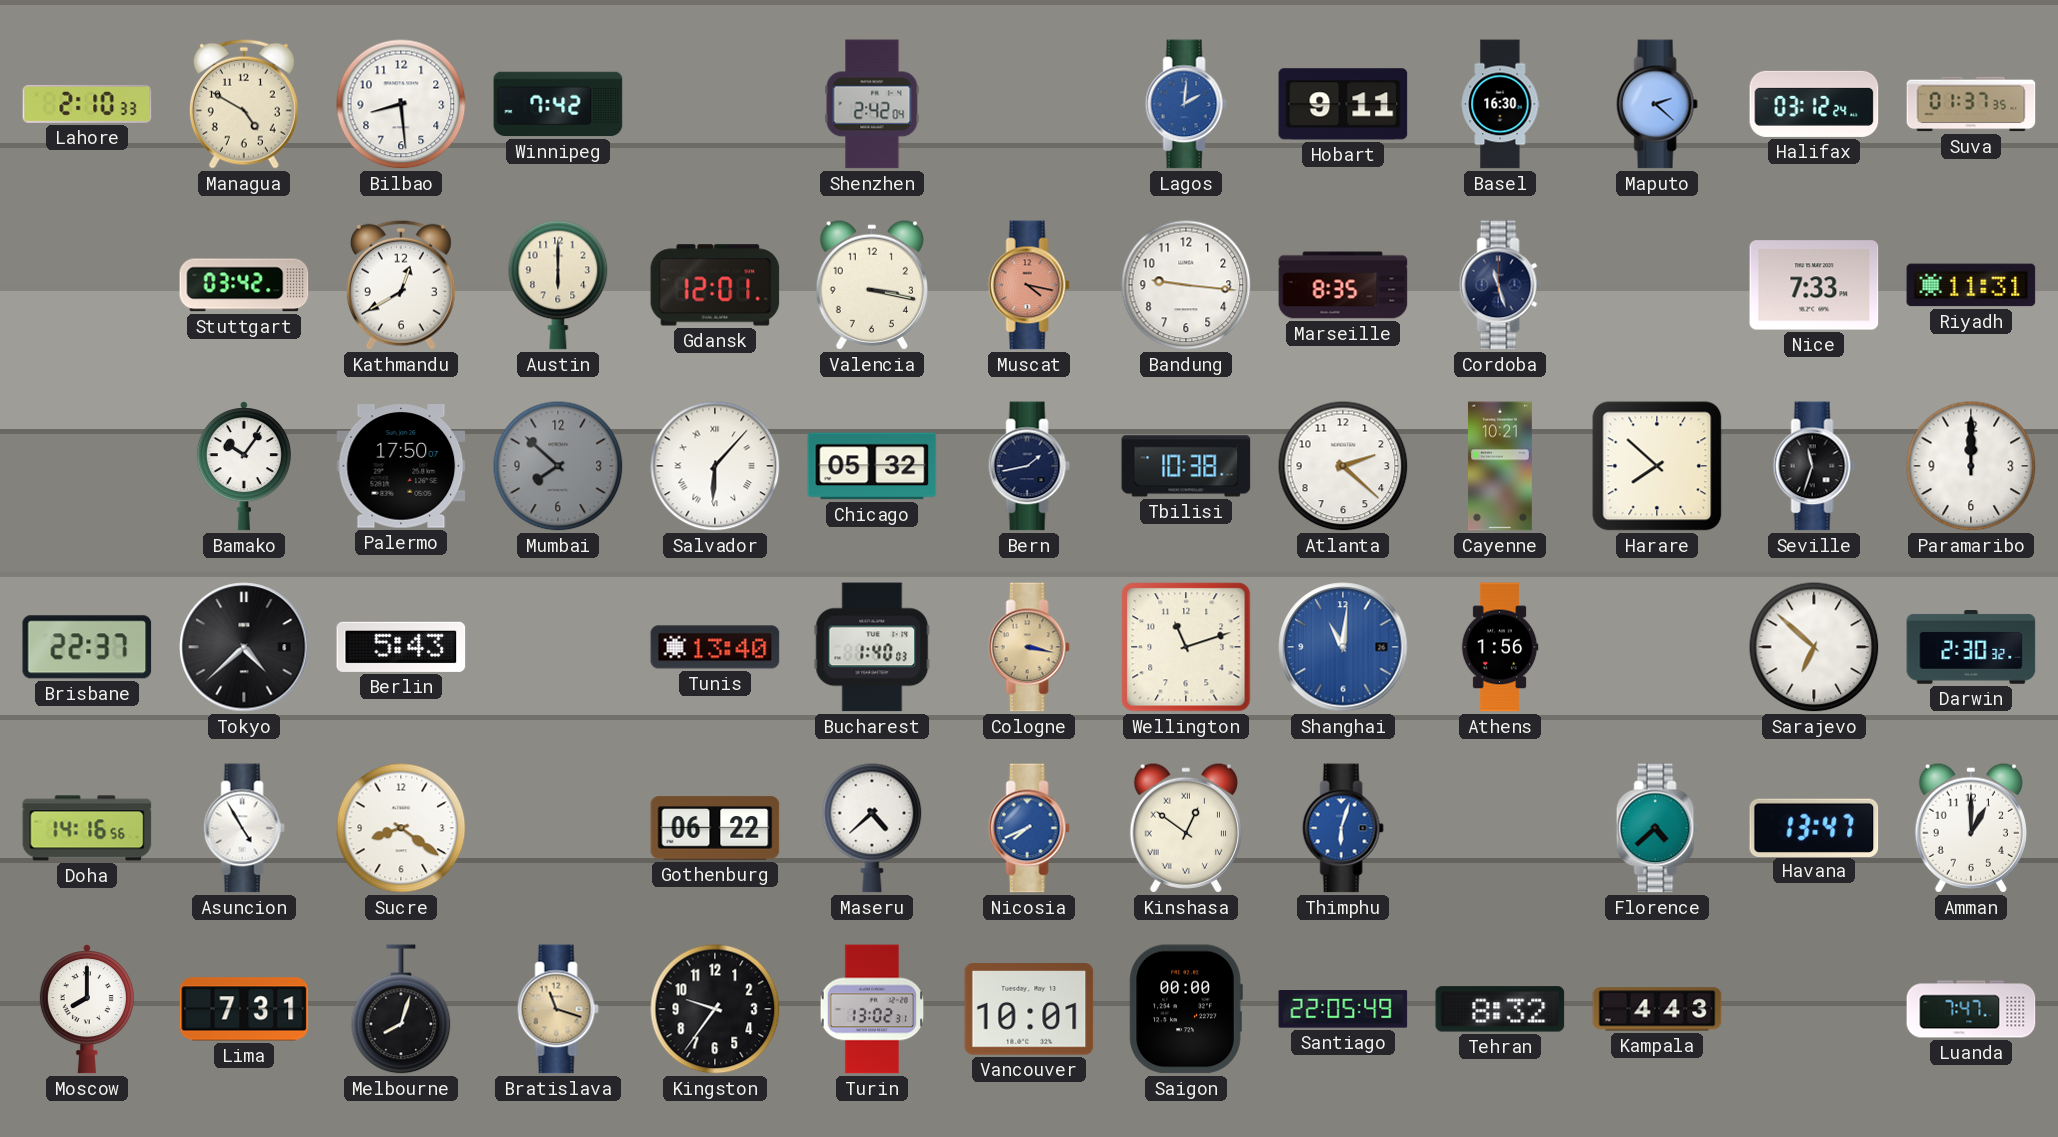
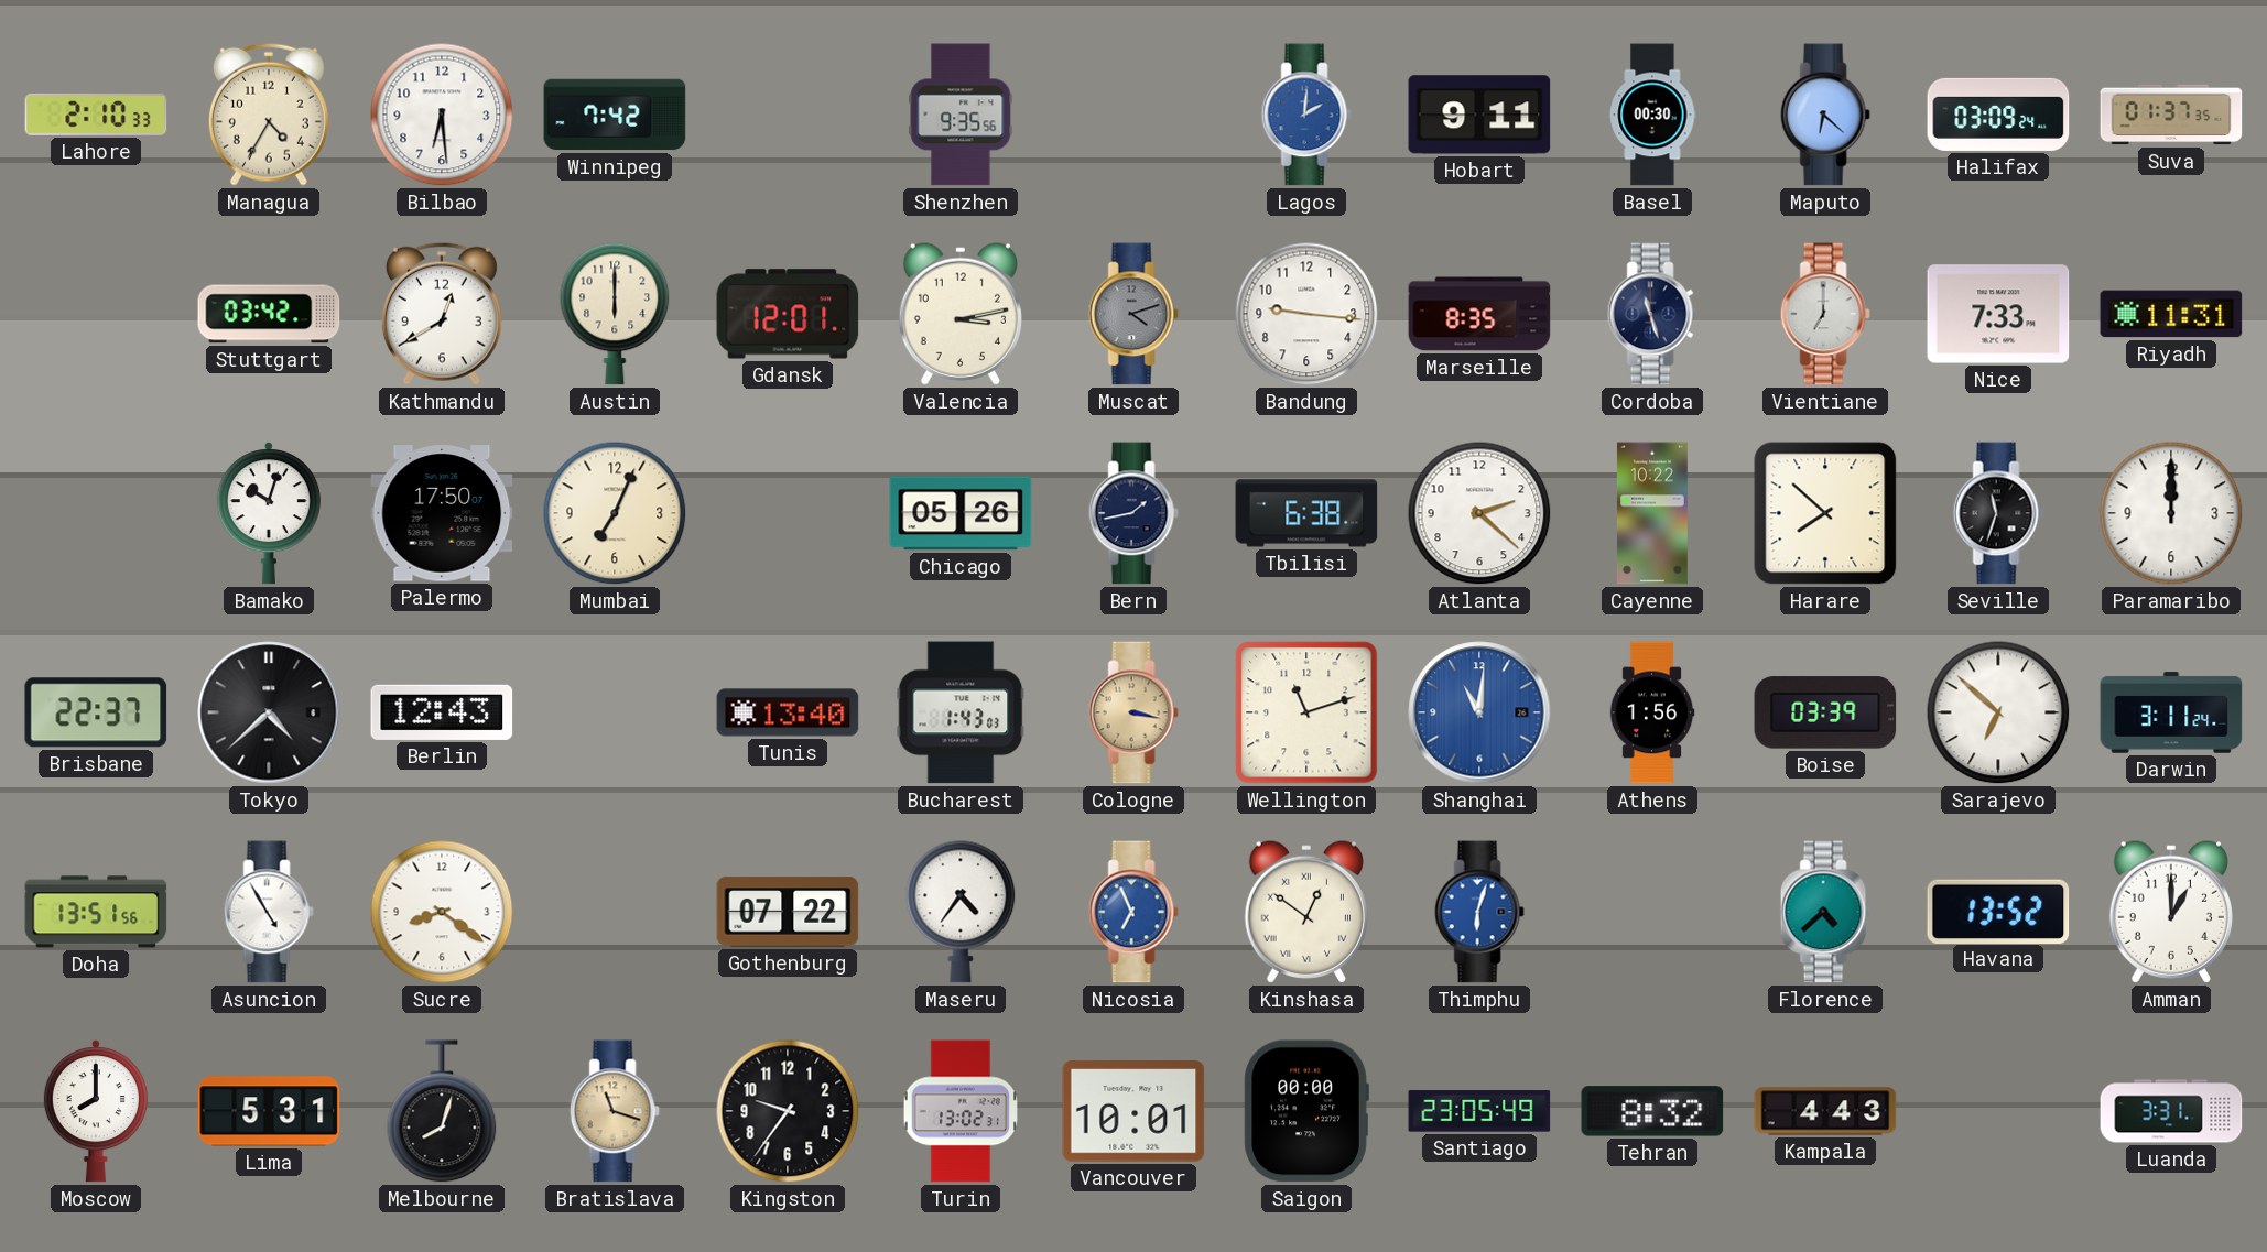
Managua: 4:50 -> 4:35
Bilbao: 8:29 -> 6:29
Shenzhen: 2:42 -> 9:35
Basel: 16:30 -> 00:30
Maputo: 2:22 -> 6:22
Halifax: 03:12 -> 03:09
Valencia: 3:17 -> 3:13
Muscat: 4:17 -> 4:12
Muscat dial: salmon -> grey
Vientiane: none -> 7:00
Bamako: 10:06 -> 10:03
Mumbai: 7:52 -> 7:04
Mumbai dial: grey -> cream
Salvador: 6:07 -> none
Chicago: 05:32 -> 05:26
Tbilisi: 10:38 -> 6:38
Cayenne: 10:21 -> 10:22
Berlin: 5:43 -> 12:43
Bucharest: 1:40 -> 1:43
Boise: none -> 03:39
Darwin: 2:30 -> 3:11
Doha: 14:16 -> 13:51
Gothenburg: 06:22 -> 07:22
Maseru: 4:38 -> 4:36
Nicosia: 7:41 -> 6:56
Havana: 13:47 -> 13:52
Lima: 7:31 -> 5:31
Santiago: 22:05 -> 23:05
Luanda: 7:47 -> 3:31
